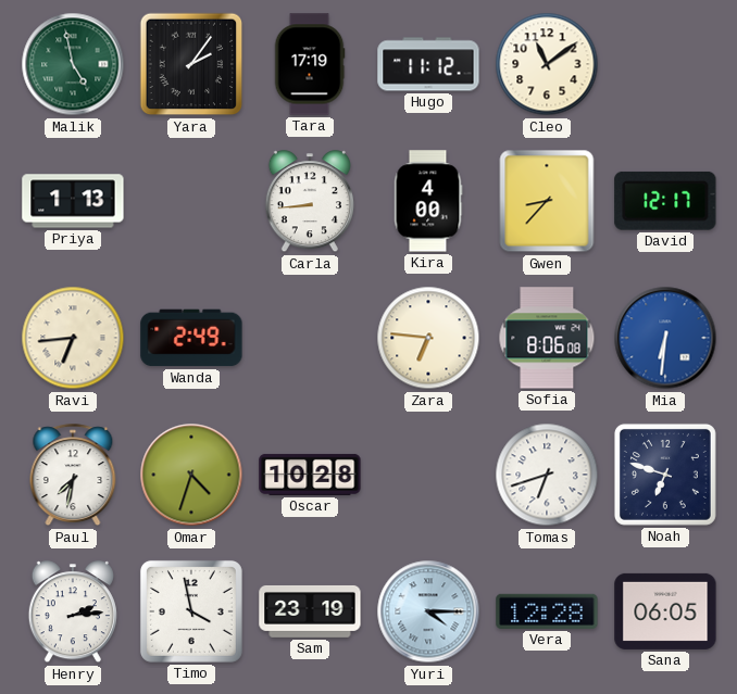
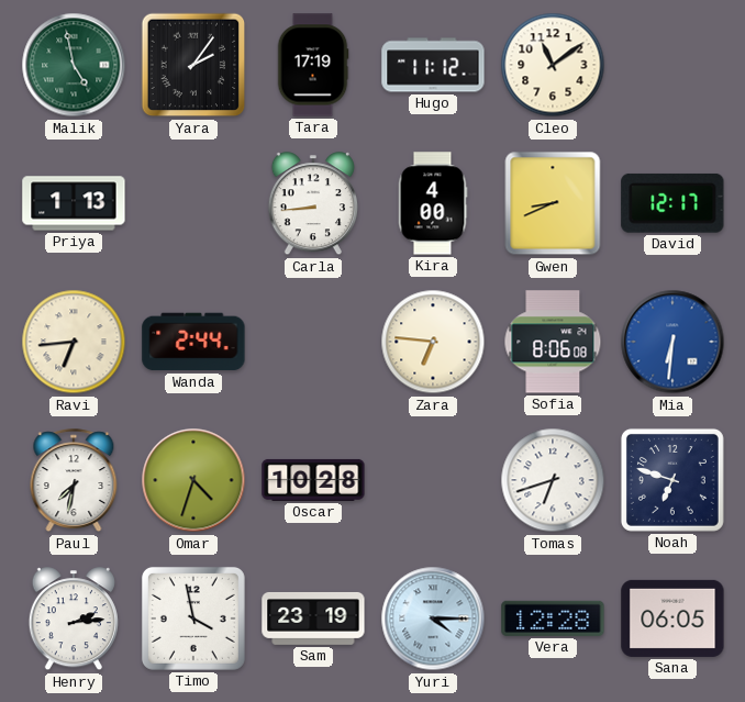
Gwen: 8:37 -> 8:41
Wanda: 2:49 -> 2:44
